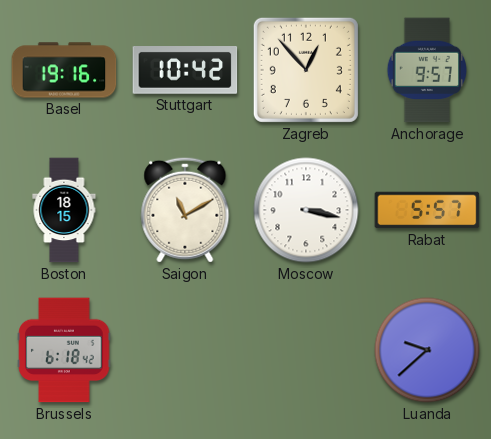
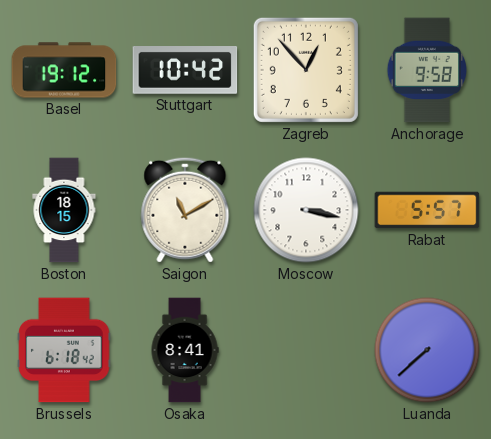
Basel: 19:16 -> 19:12
Anchorage: 9:57 -> 9:58
Osaka: none -> 8:41
Luanda: 9:38 -> 7:38
